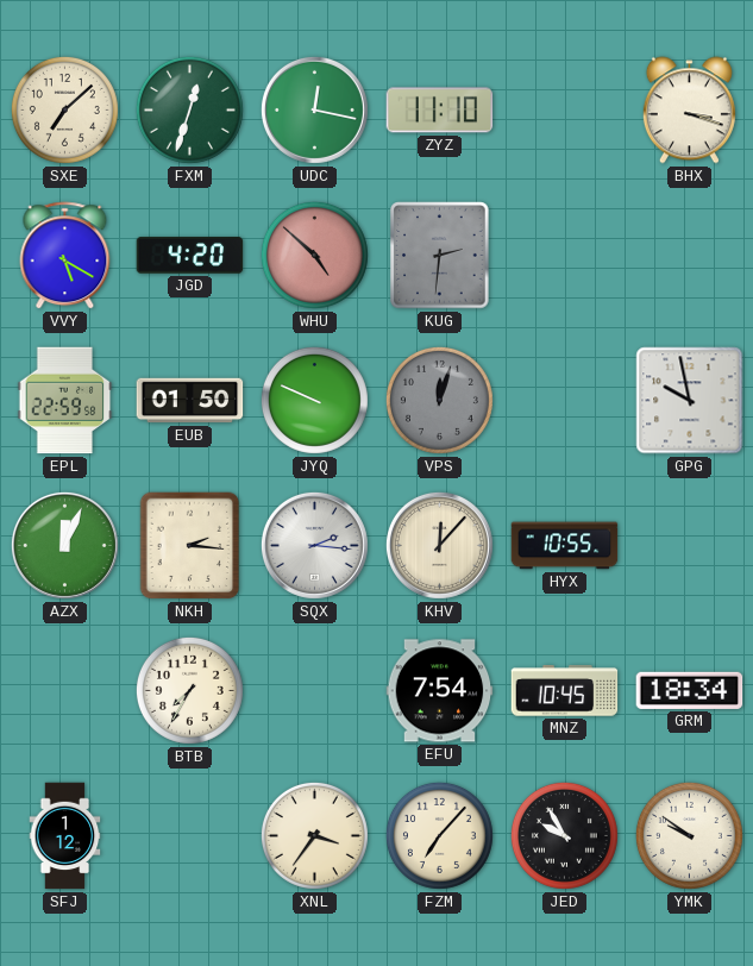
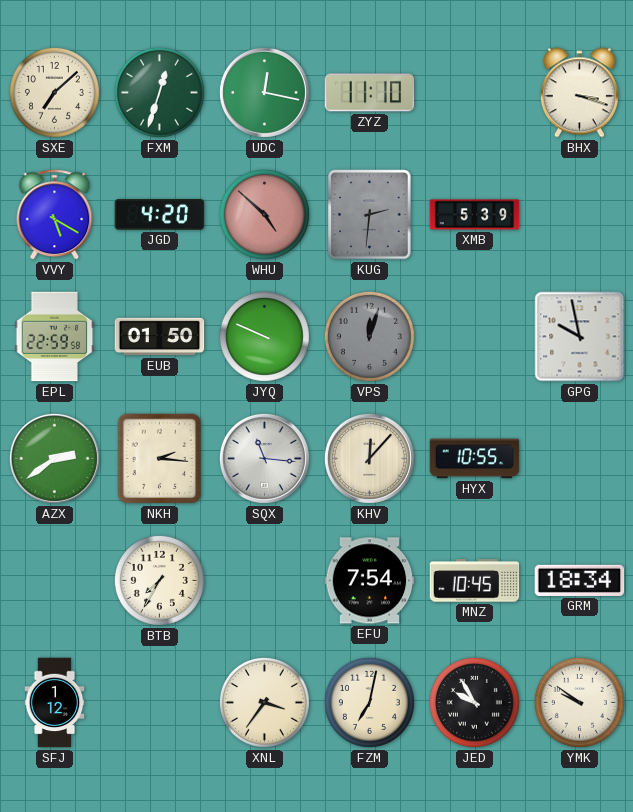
XMB: none -> 5:39
AZX: 12:04 -> 2:39
SQX: 2:16 -> 11:16
FZM: 7:07 -> 7:02
